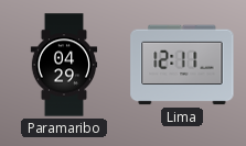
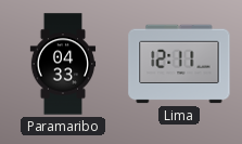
Paramaribo: 04:29 -> 04:33
